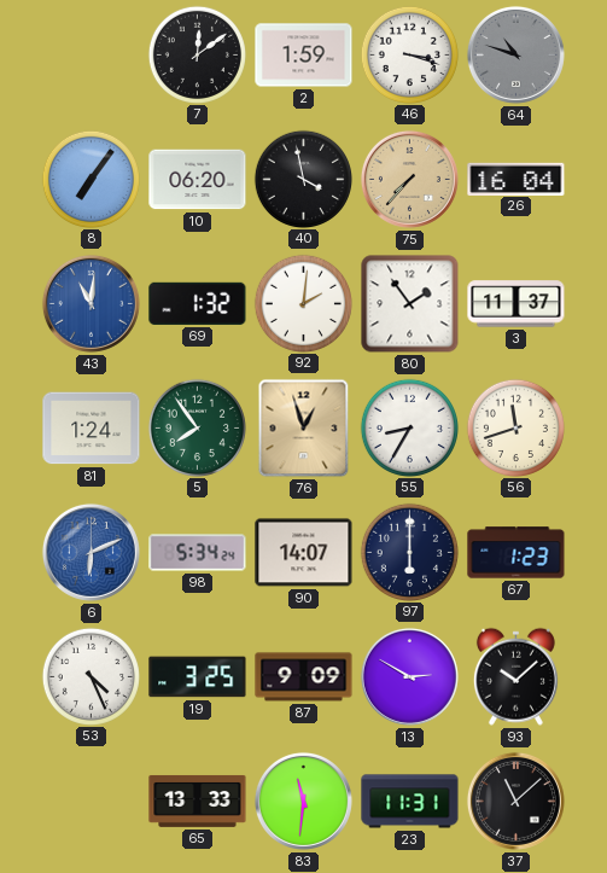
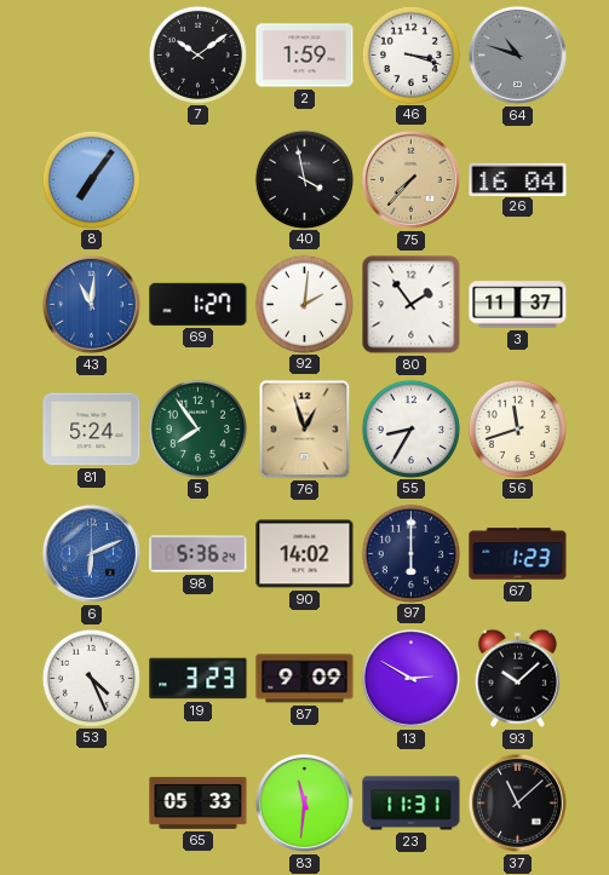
7: 12:09 -> 10:09
10: 06:20 -> none
69: 1:32 -> 1:27
81: 1:24 -> 5:24
98: 5:34 -> 5:36
90: 14:07 -> 14:02
19: 3:25 -> 3:23
65: 13:33 -> 05:33
